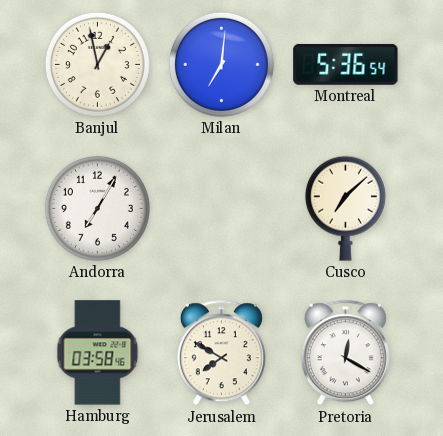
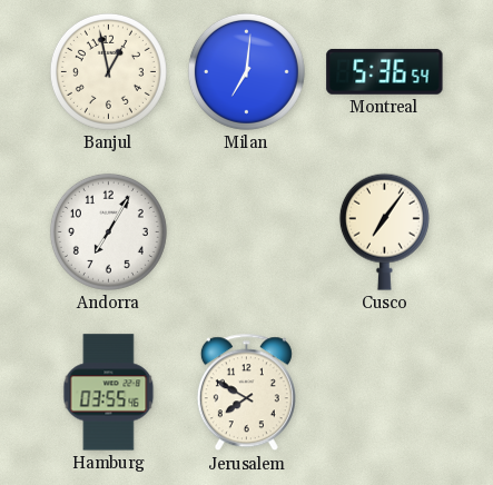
Cusco: 7:08 -> 7:06
Hamburg: 03:58 -> 03:55
Pretoria: 12:20 -> none
